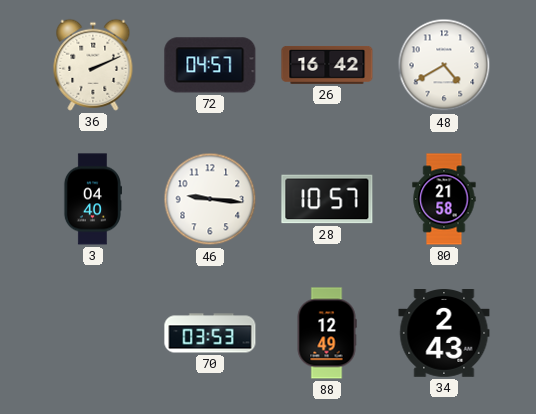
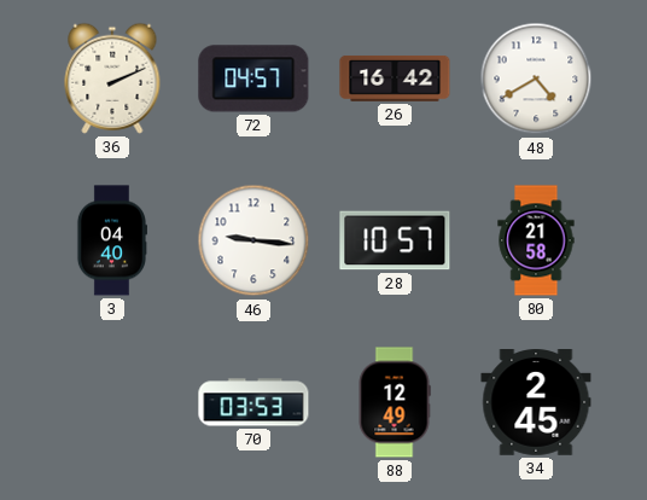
34: 2:43 -> 2:45
